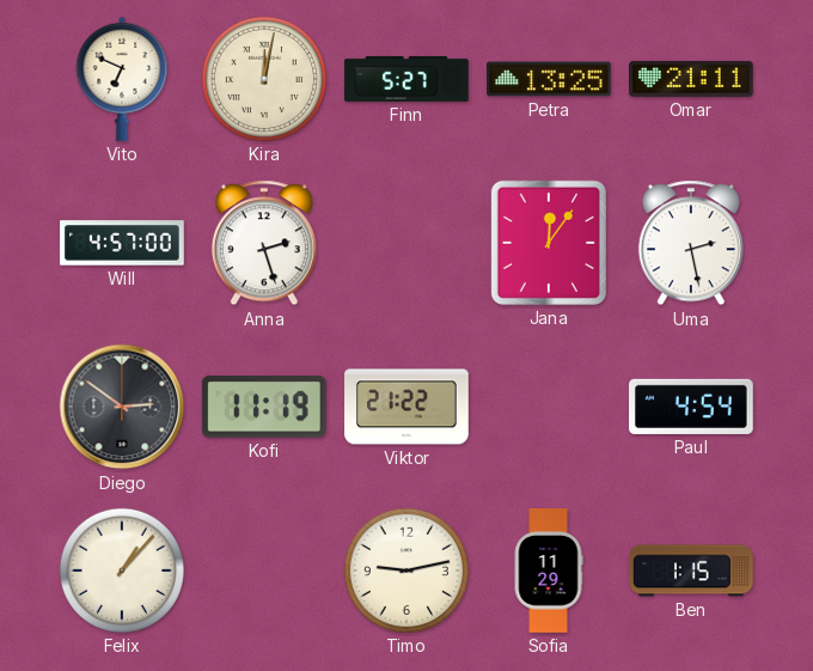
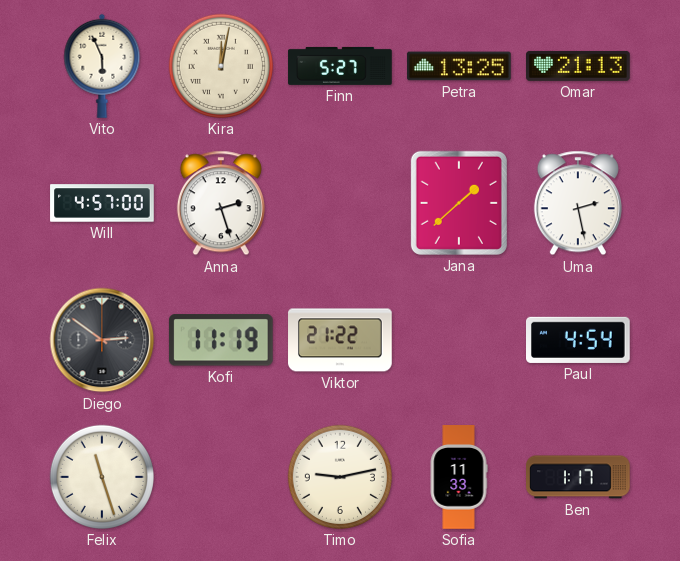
Vito: 6:49 -> 5:56
Omar: 21:11 -> 21:13
Jana: 12:06 -> 1:38
Felix: 1:07 -> 11:27
Sofia: 11:29 -> 11:33
Ben: 1:15 -> 1:17
